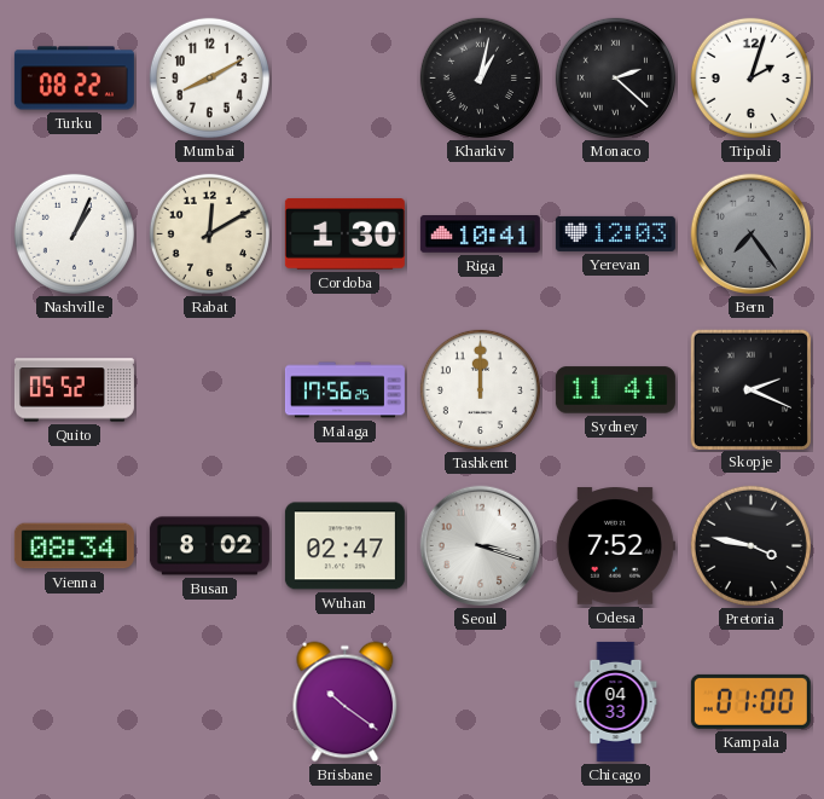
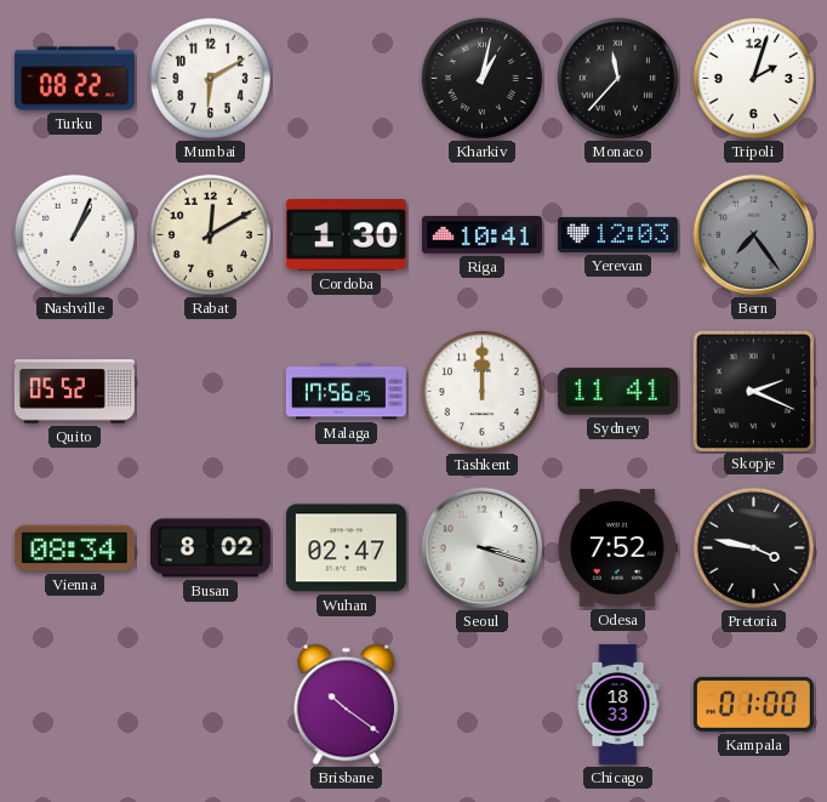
Mumbai: 8:10 -> 6:10
Monaco: 2:22 -> 11:37
Chicago: 04:33 -> 18:33
